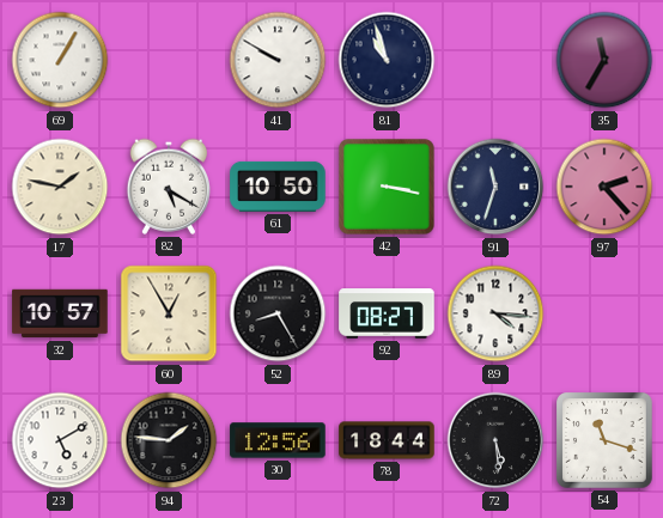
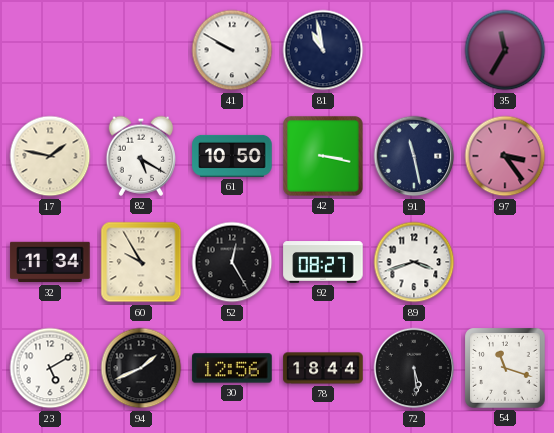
69: 1:05 -> none
81: 10:57 -> 10:58
91: 11:33 -> 11:28
97: 2:23 -> 3:24
32: 10:57 -> 11:34
60: 12:55 -> 9:55
52: 8:25 -> 12:25
89: 4:16 -> 3:42
94: 1:46 -> 1:41
